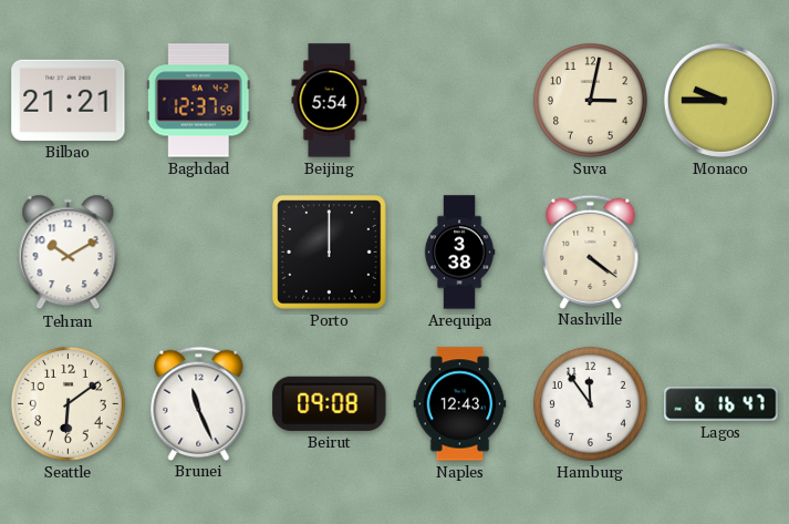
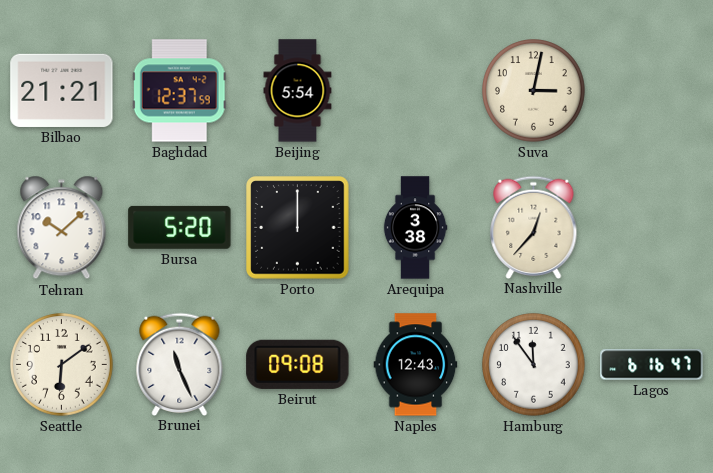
Monaco: 9:45 -> none
Tehran: 10:10 -> 10:08
Bursa: none -> 5:20
Nashville: 4:21 -> 12:37
